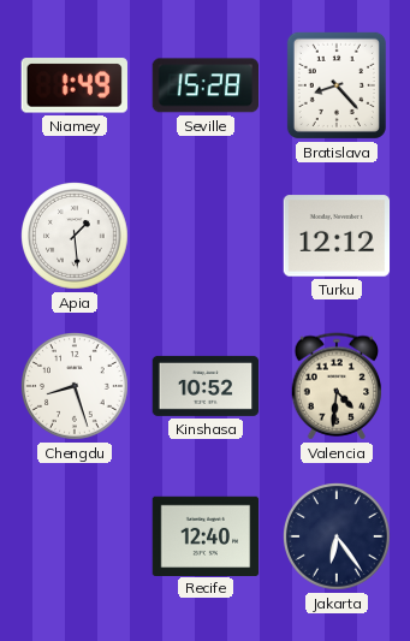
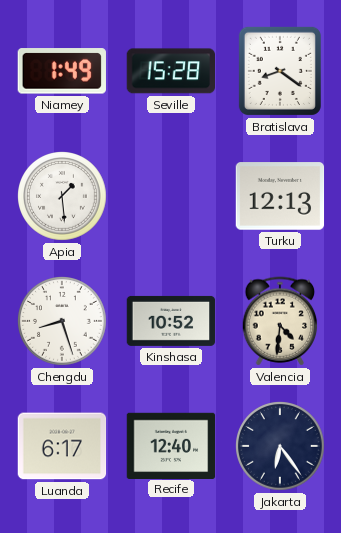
Bratislava: 8:23 -> 8:21
Turku: 12:12 -> 12:13
Luanda: none -> 6:17
